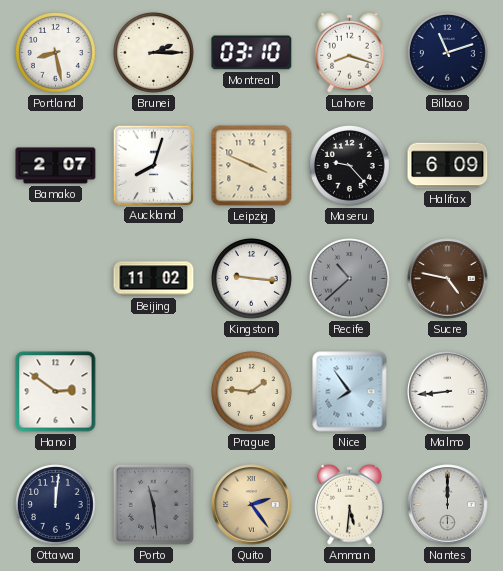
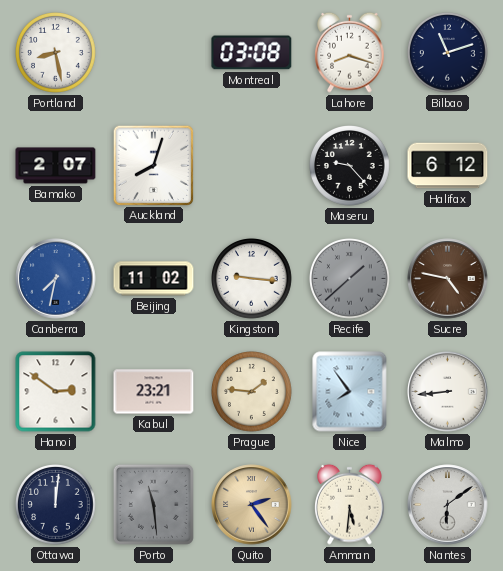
Brunei: 2:15 -> none
Montreal: 03:10 -> 03:08
Leipzig: 3:49 -> none
Halifax: 6:09 -> 6:12
Canberra: none -> 7:32
Recife: 10:38 -> 1:38
Kabul: none -> 23:21
Nantes: 12:00 -> 6:09
